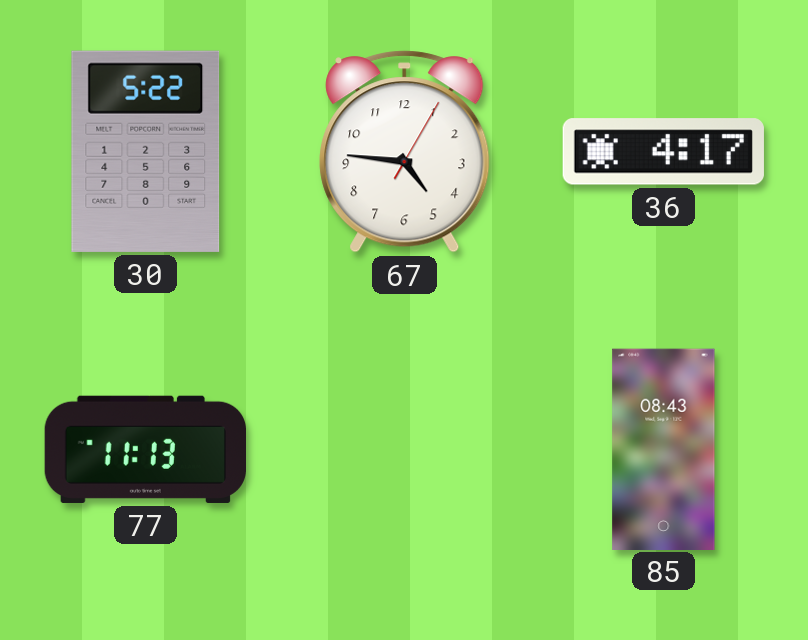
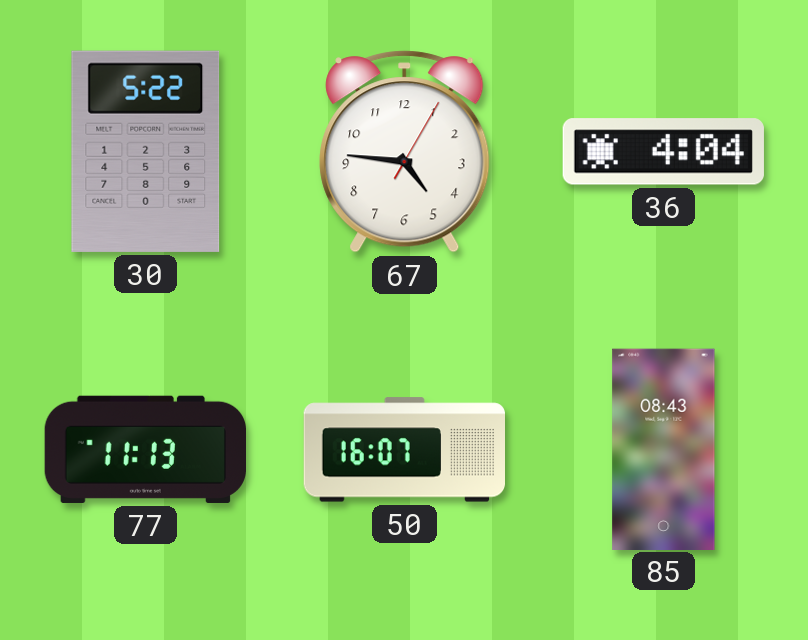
36: 4:17 -> 4:04
50: none -> 16:07
